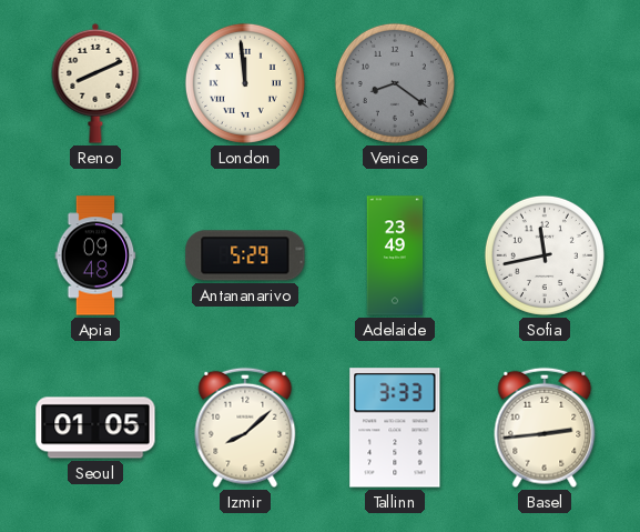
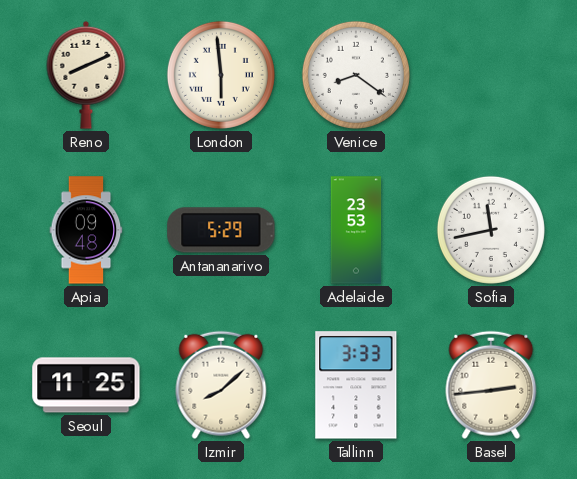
London: 11:59 -> 5:59
Venice dial: grey -> white
Adelaide: 23:49 -> 23:53
Seoul: 01:05 -> 11:25
